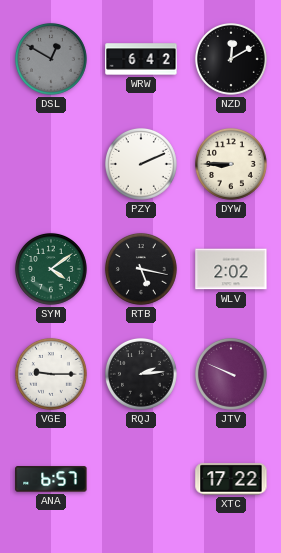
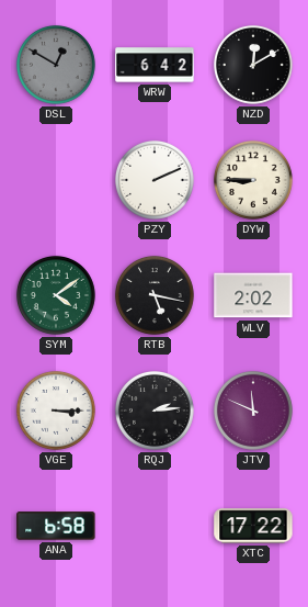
VGE: 9:15 -> 3:15
JTV: 9:49 -> 11:49
ANA: 6:57 -> 6:58
